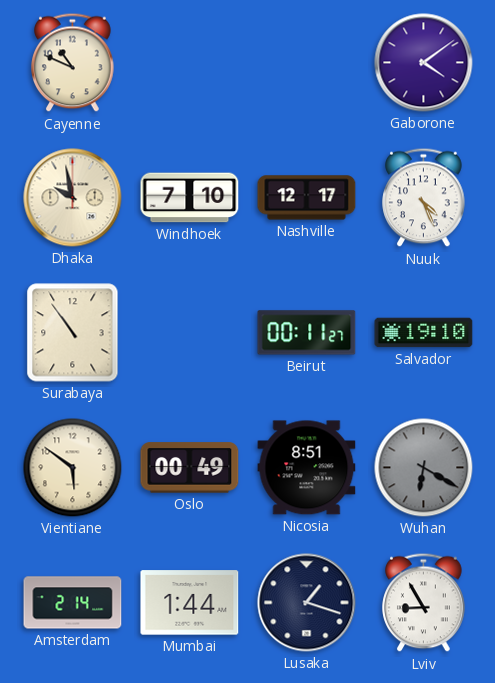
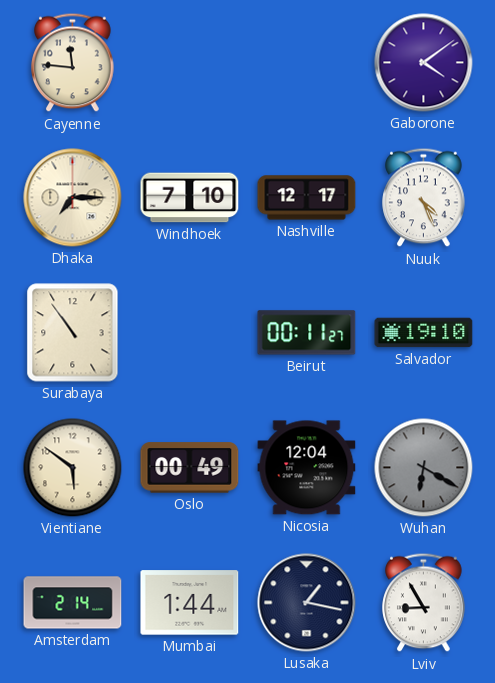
Cayenne: 10:49 -> 11:46
Dhaka: 9:58 -> 7:15
Nicosia: 8:51 -> 12:04
Lusaka: 1:18 -> 1:17
